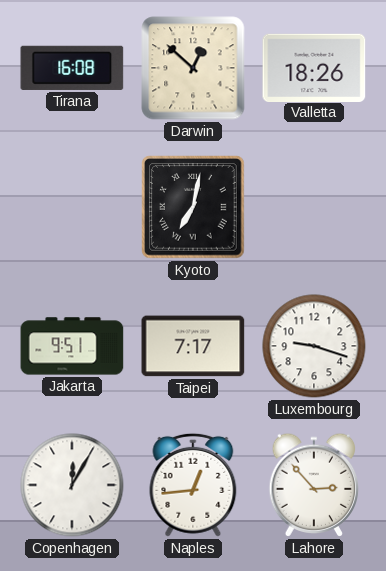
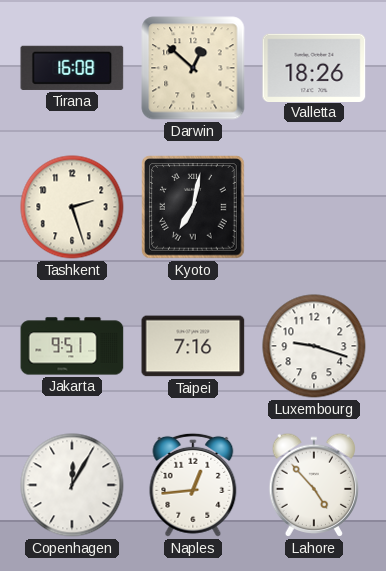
Tashkent: none -> 2:27
Taipei: 7:17 -> 7:16
Lahore: 2:53 -> 4:53
